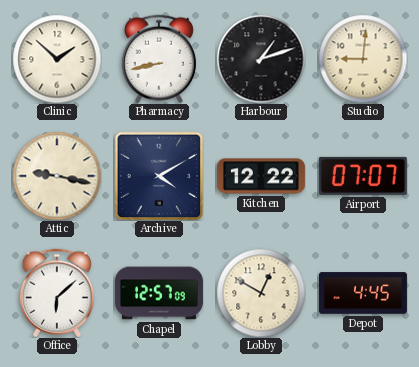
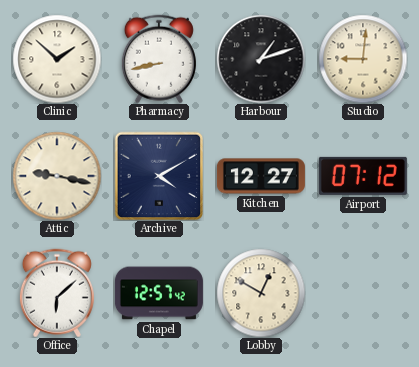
Kitchen: 12:22 -> 12:27
Airport: 07:07 -> 07:12
Chapel: 12:57:09 -> 12:57:42
Depot: 4:45 -> none
